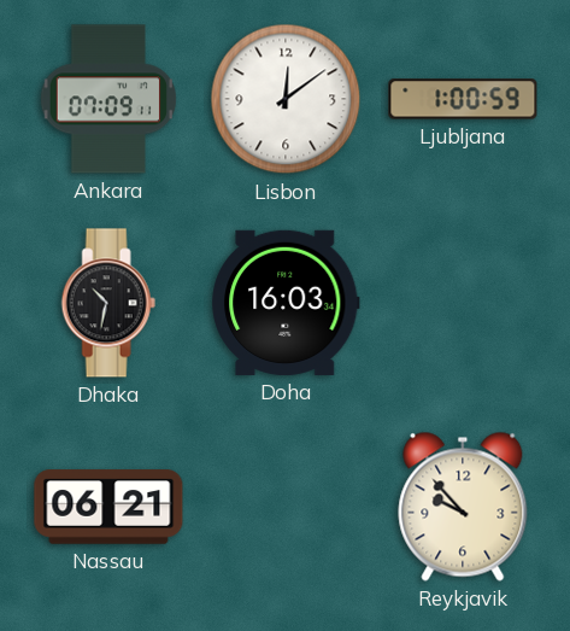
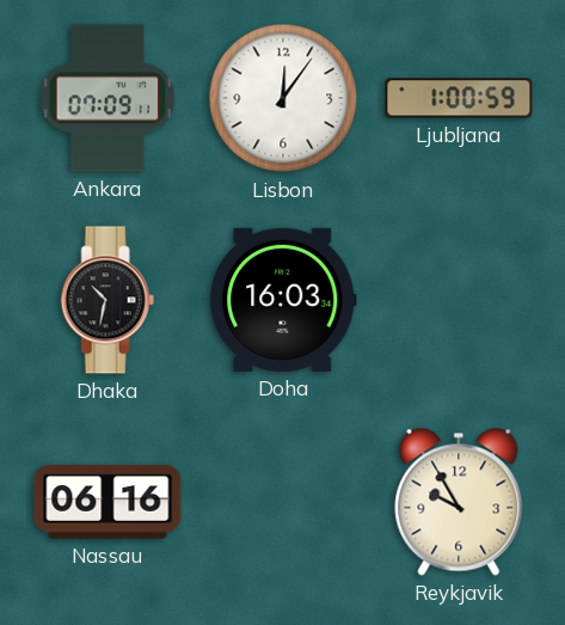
Lisbon: 12:09 -> 12:06
Nassau: 06:21 -> 06:16
Reykjavik: 9:53 -> 9:55
